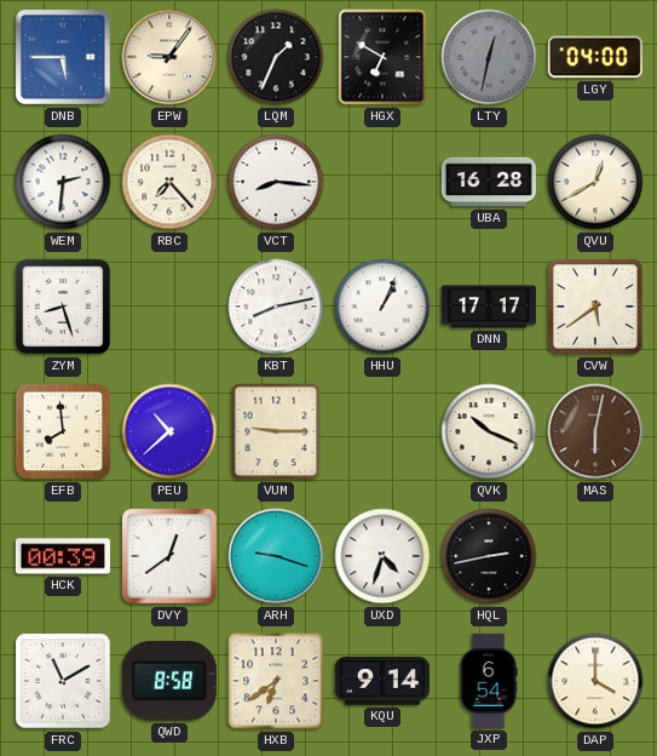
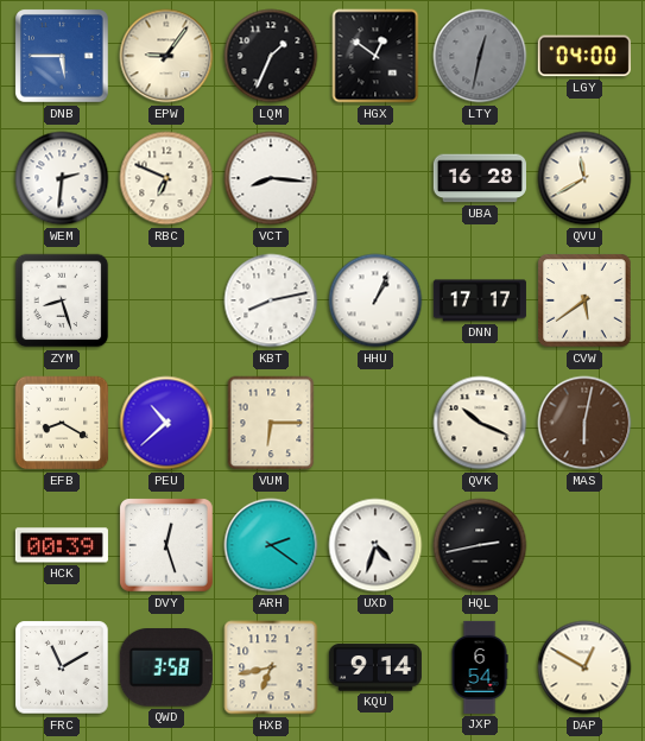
HGX: 6:50 -> 12:51
RBC: 7:23 -> 6:49
QVU: 12:40 -> 11:40
EFB: 7:59 -> 8:20
VUM: 9:15 -> 6:15
DVY: 12:39 -> 12:27
ARH: 9:18 -> 2:21
QWD: 8:58 -> 3:58
HXB: 6:39 -> 6:43
DAP: 4:00 -> 12:50
